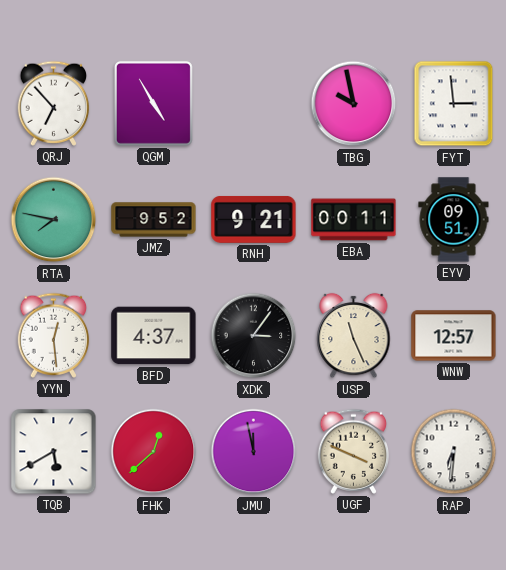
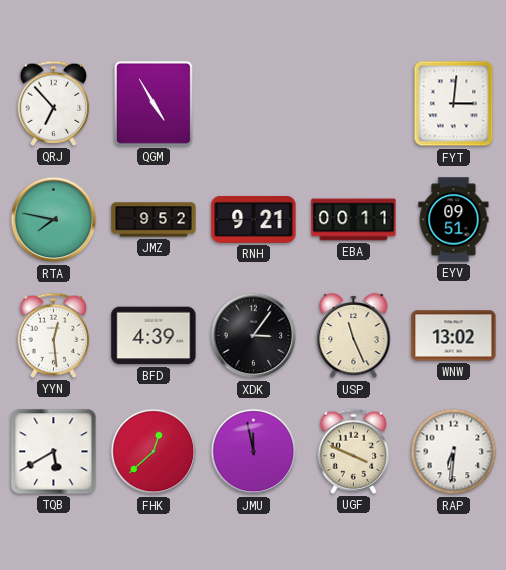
TBG: 9:58 -> none
FYT: 2:59 -> 3:01
BFD: 4:37 -> 4:39
WNW: 12:57 -> 13:02
